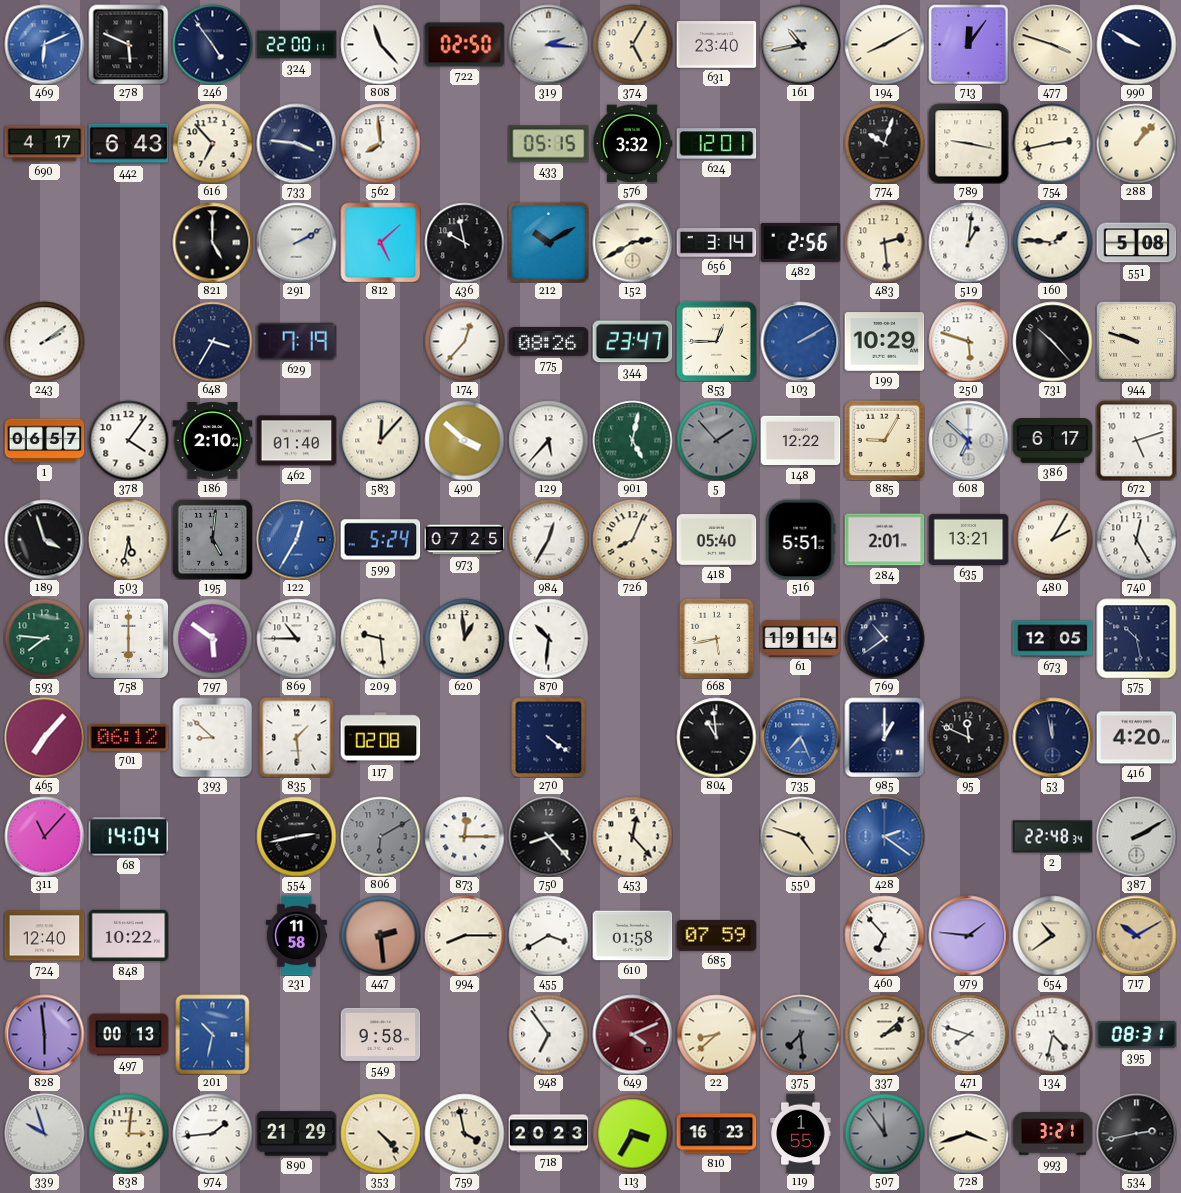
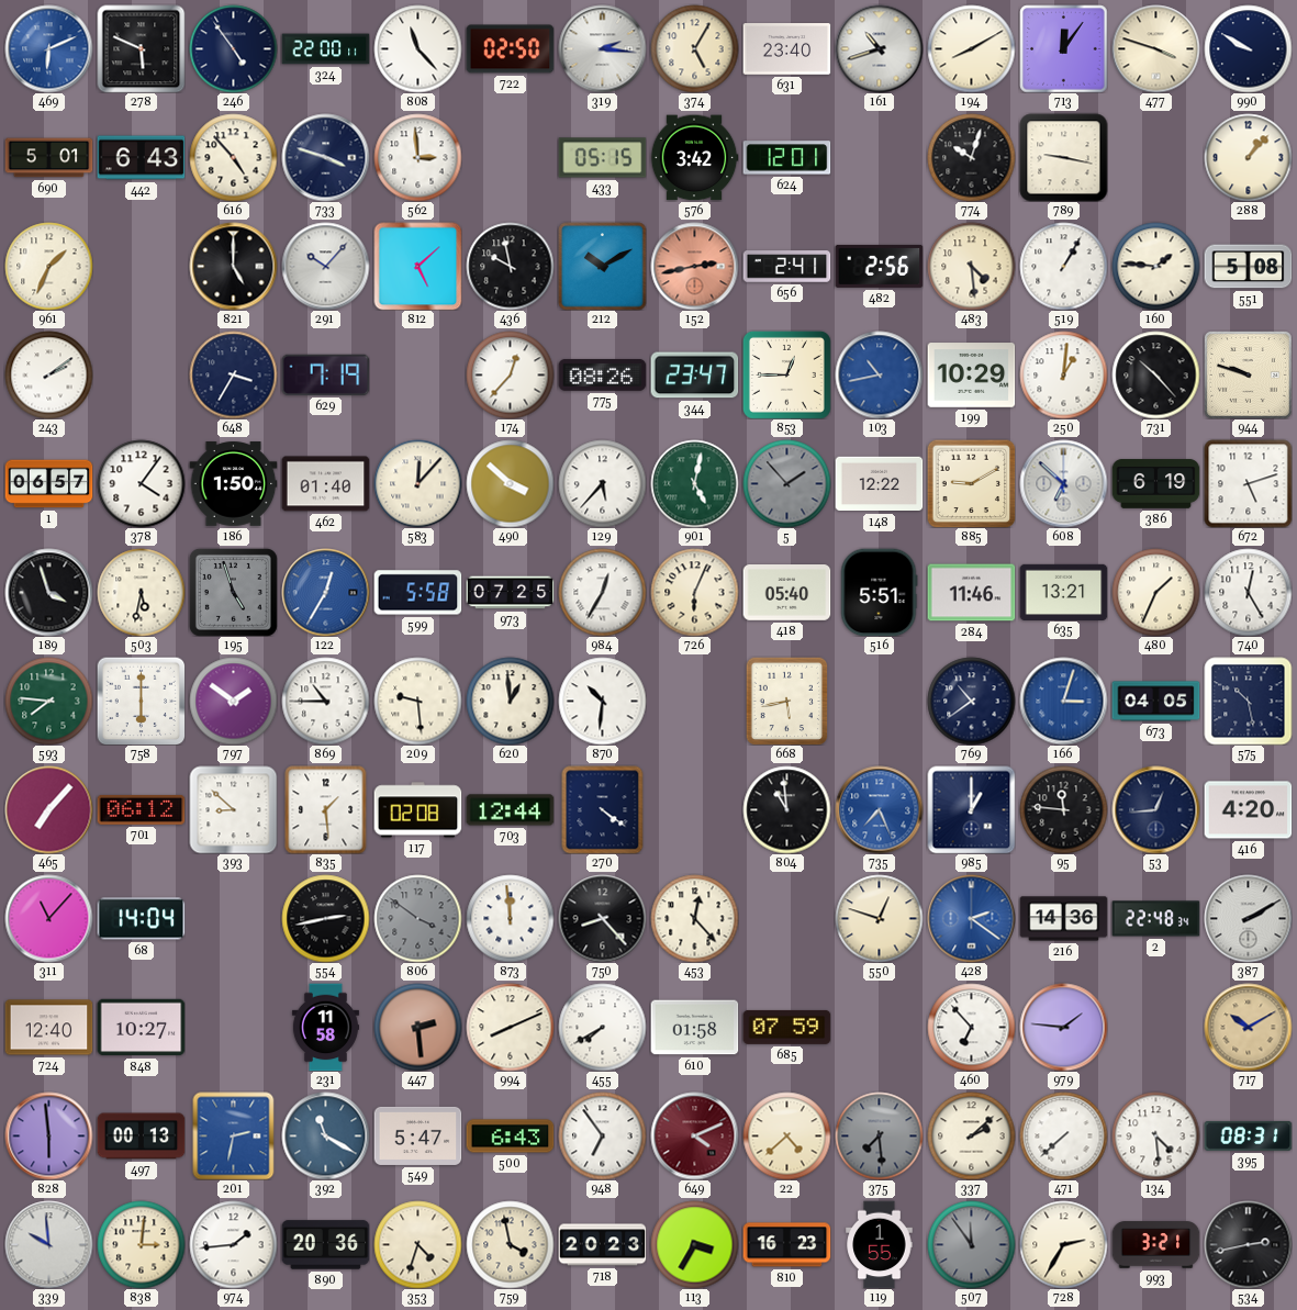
161: 10:43 -> 10:42
690: 4:17 -> 5:01
616: 6:53 -> 4:53
733: 3:46 -> 3:48
562: 7:59 -> 2:59
576: 3:32 -> 3:42
754: 2:43 -> none
961: none -> 1:34
291: 2:10 -> 10:07
152: 2:40 -> 2:43
152 dial: cream -> salmon
656: 3:14 -> 2:41
483: 2:29 -> 4:29
519: 1:01 -> 1:05
103: 2:10 -> 10:43
250: 5:48 -> 1:01
186: 2:10 -> 1:50
885: 9:05 -> 9:10
386: 6:17 -> 6:19
195: 5:01 -> 4:57
599: 5:24 -> 5:58
726: 8:04 -> 6:04
284: 2:01 -> 11:46
480: 2:05 -> 1:34
797: 5:51 -> 1:51
61: 19:14 -> none
166: none -> 3:03
673: 12:05 -> 04:05
703: none -> 12:44
95: 11:49 -> 11:46
53: 11:58 -> 12:44
806: 6:10 -> 3:51
873: 12:15 -> 11:59
550: 4:48 -> 12:48
216: none -> 14:36
848: 10:22 -> 10:27
994: 8:15 -> 8:11
455: 3:40 -> 7:40
654: 10:39 -> none
201: 10:32 -> 2:32
392: none -> 11:20
549: 9:58 -> 5:47
500: none -> 6:43
22: 8:38 -> 4:38
471: 7:48 -> 7:38
134: 4:32 -> 4:29
339: 9:57 -> 9:59
890: 21:29 -> 20:36
353: 4:23 -> 4:33
728: 3:42 -> 2:35
